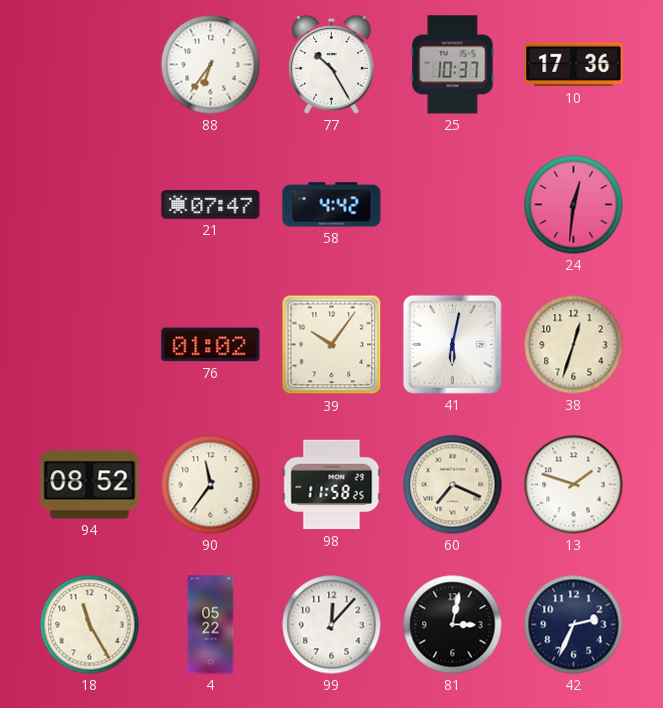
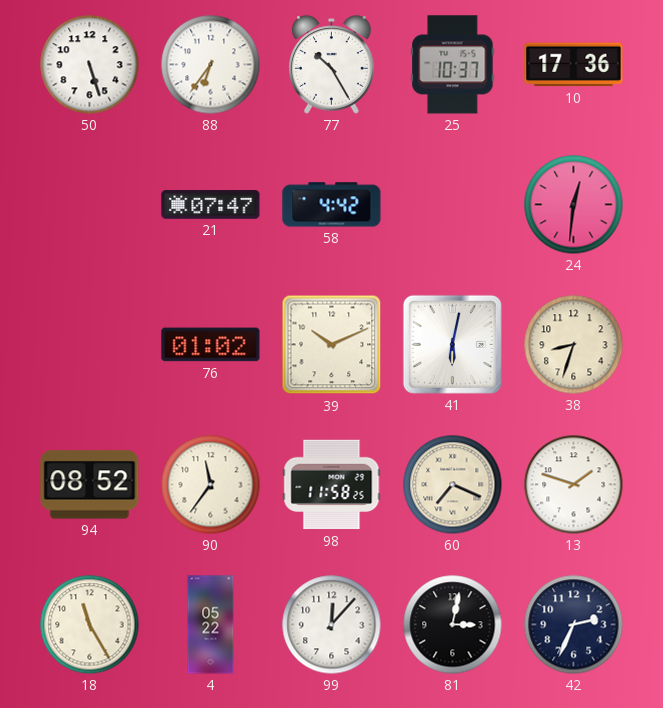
50: none -> 5:27
39: 10:06 -> 10:11
38: 12:33 -> 8:33
